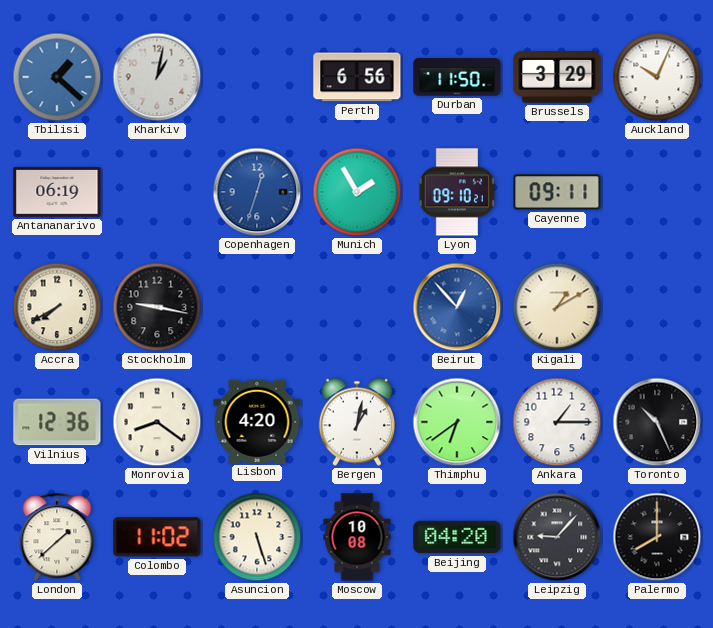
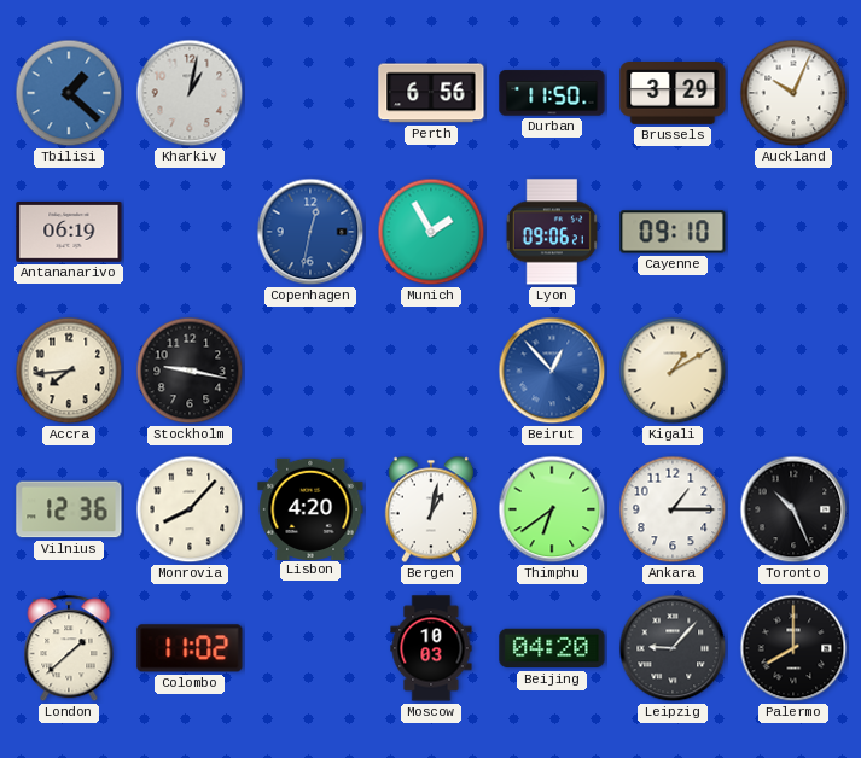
Copenhagen: 12:33 -> 12:32
Lyon: 09:10 -> 09:06
Cayenne: 09:11 -> 09:10
Accra: 7:40 -> 7:44
Monrovia: 8:21 -> 8:07
Asuncion: 5:27 -> none
Moscow: 10:08 -> 10:03
